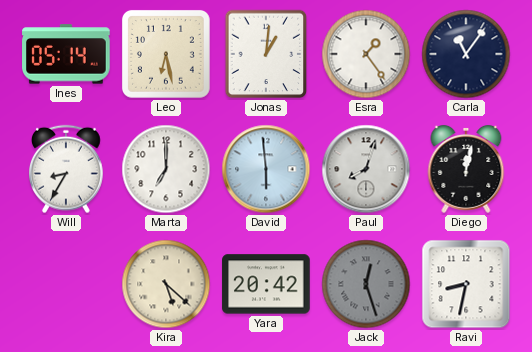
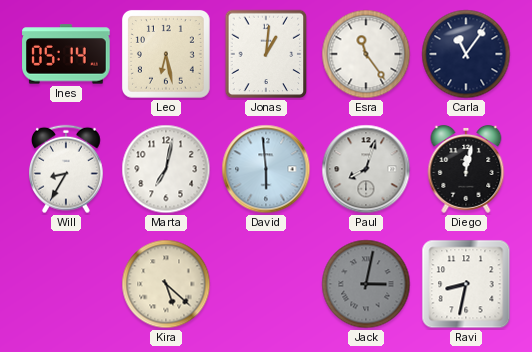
Esra: 1:24 -> 11:24
Marta: 7:00 -> 7:02
Yara: 20:42 -> none
Jack: 12:27 -> 3:02
